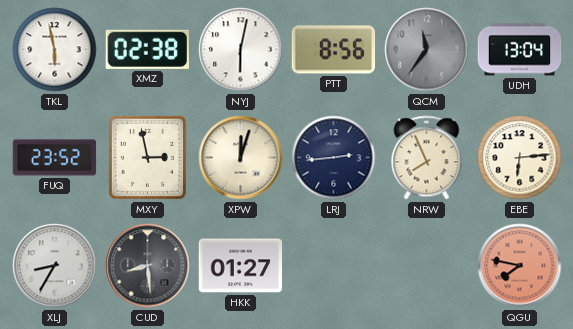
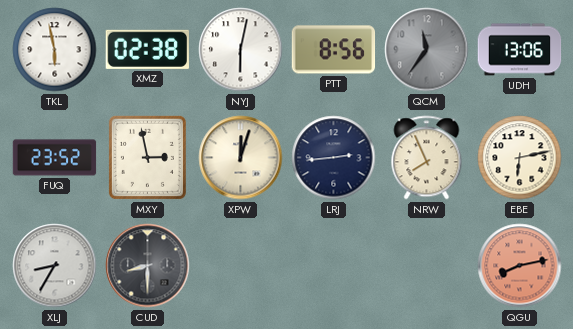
UDH: 13:04 -> 13:06
EBE: 6:14 -> 6:13
CUD: 8:29 -> 8:30
HKK: 01:27 -> none
QGU: 7:47 -> 8:13
